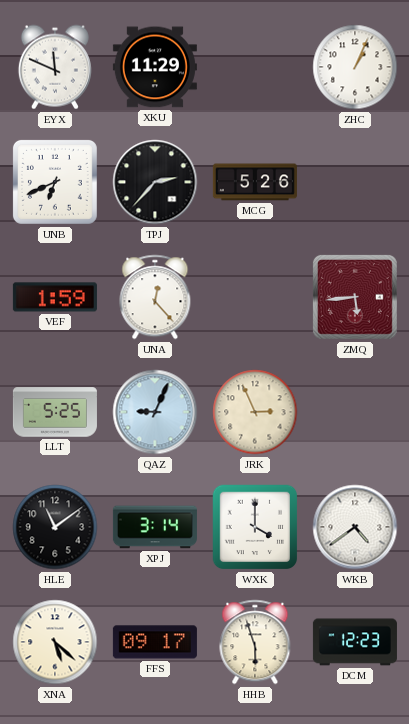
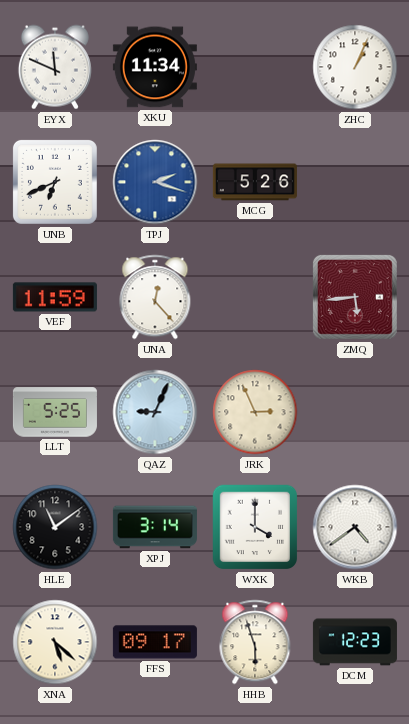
XKU: 11:29 -> 11:34
TPJ: 2:37 -> 2:18
TPJ dial: black -> blue
VEF: 1:59 -> 11:59
